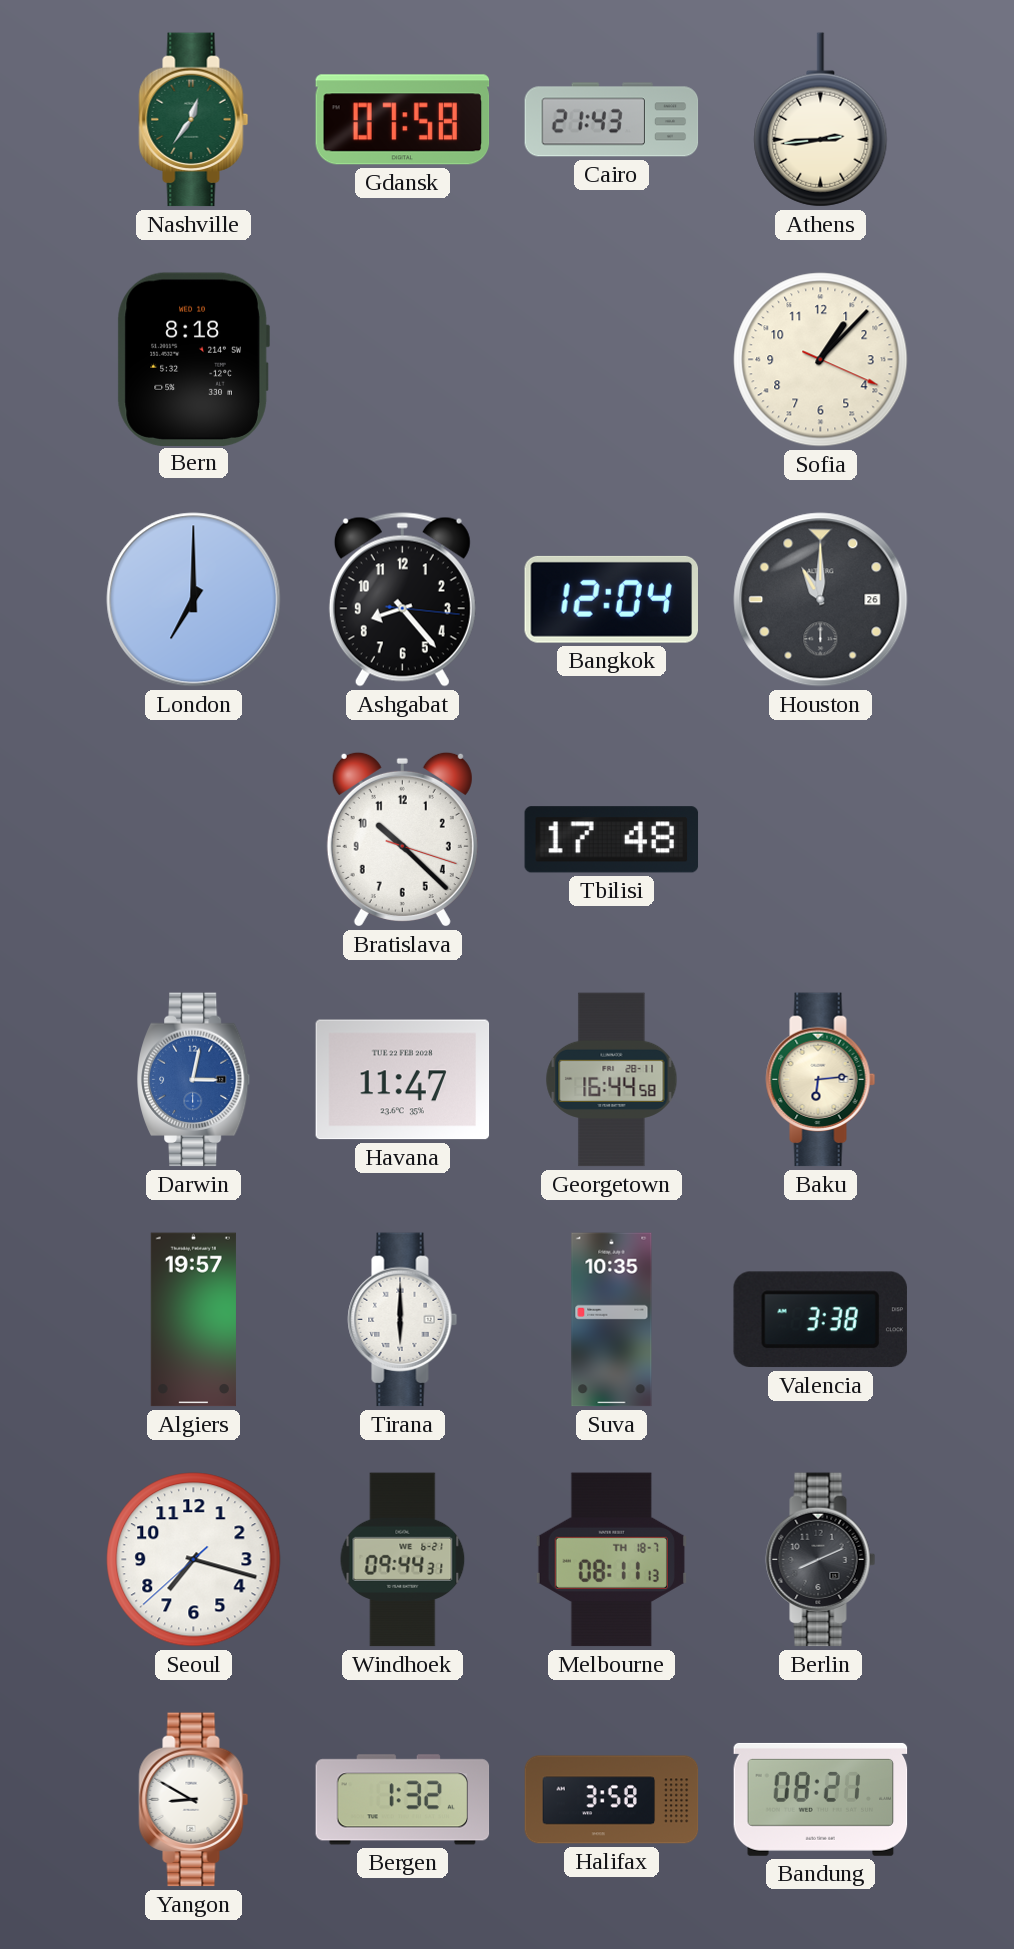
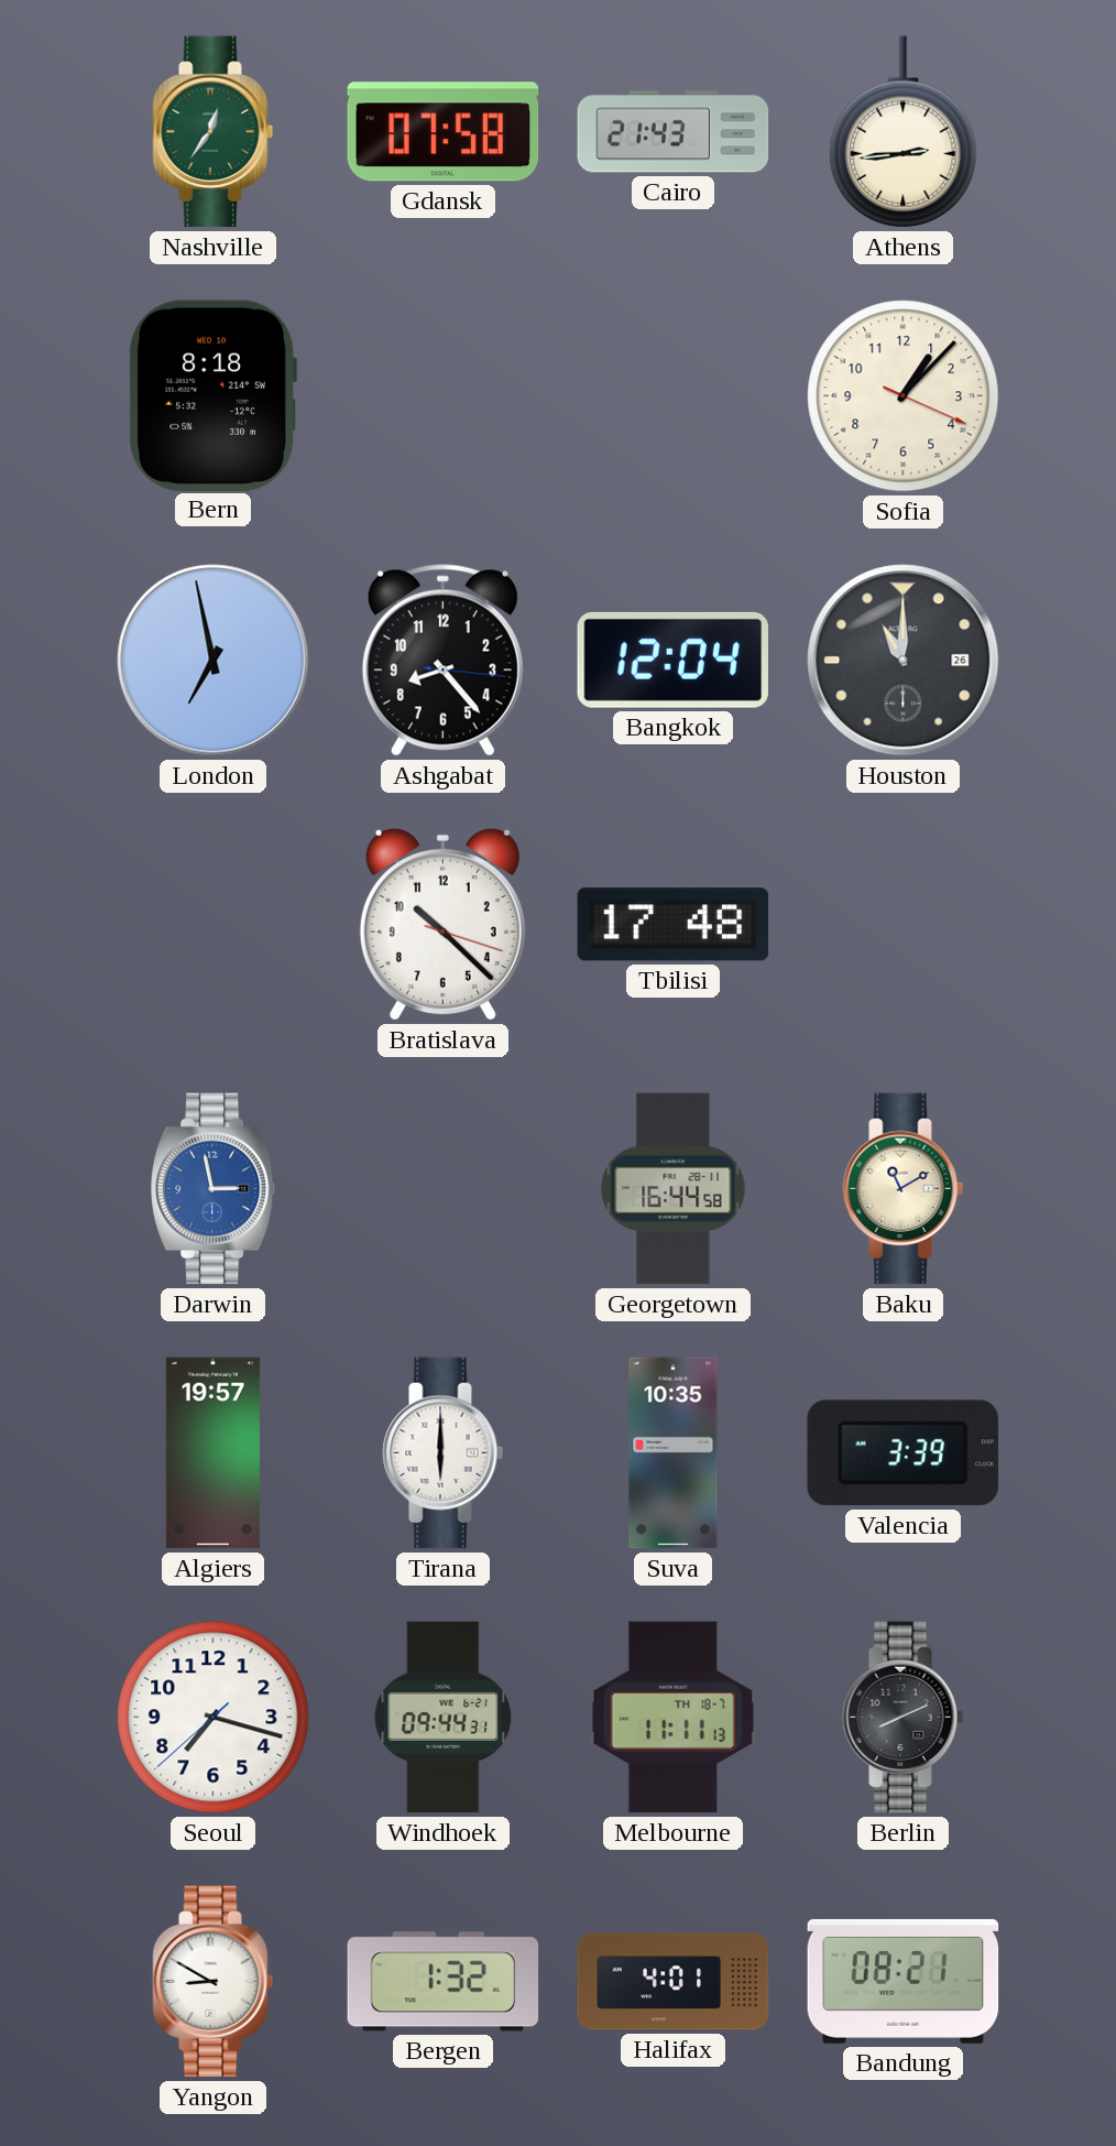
London: 7:00 -> 6:58
Darwin: 3:02 -> 2:58
Havana: 11:47 -> none
Baku: 6:14 -> 11:10
Valencia: 3:38 -> 3:39
Melbourne: 08:11 -> 11:11
Halifax: 3:58 -> 4:01
